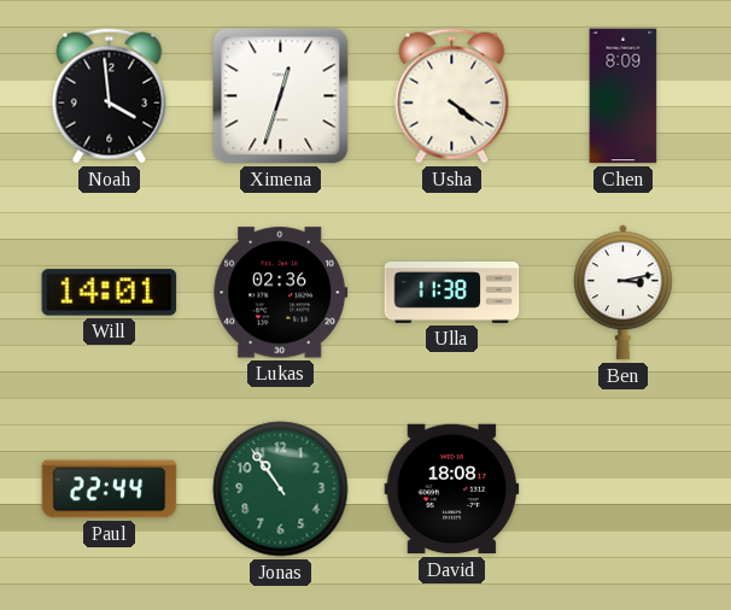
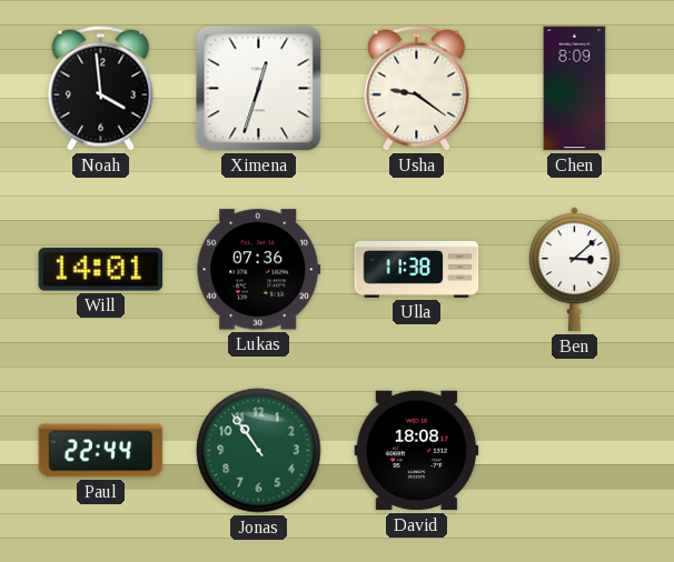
Usha: 4:21 -> 9:21
Lukas: 02:36 -> 07:36
Ben: 3:13 -> 3:08
